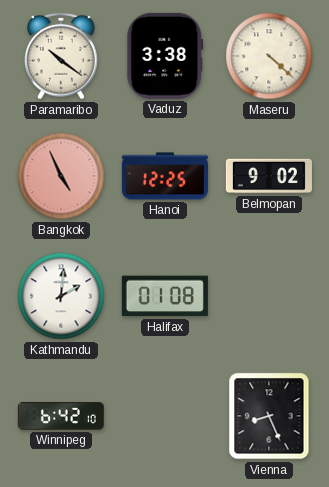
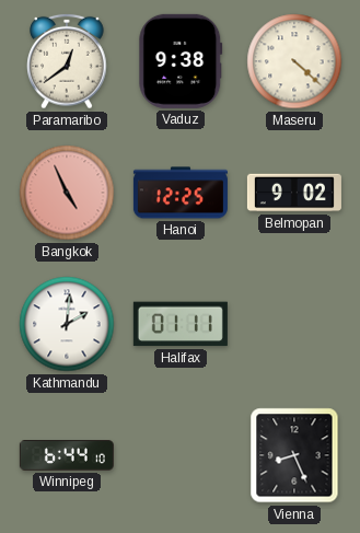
Paramaribo: 10:21 -> 12:39
Vaduz: 3:38 -> 9:38
Halifax: 01:08 -> 01:11
Winnipeg: 6:42 -> 6:44
